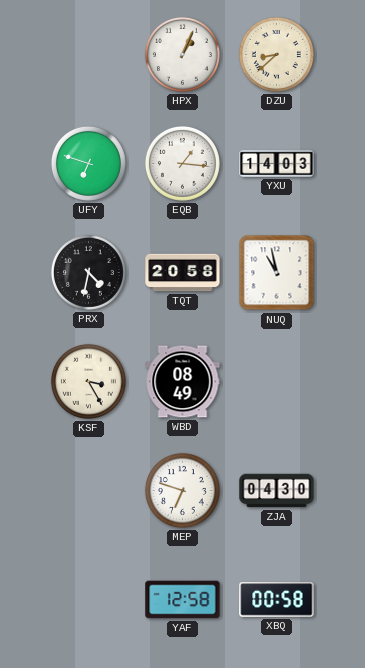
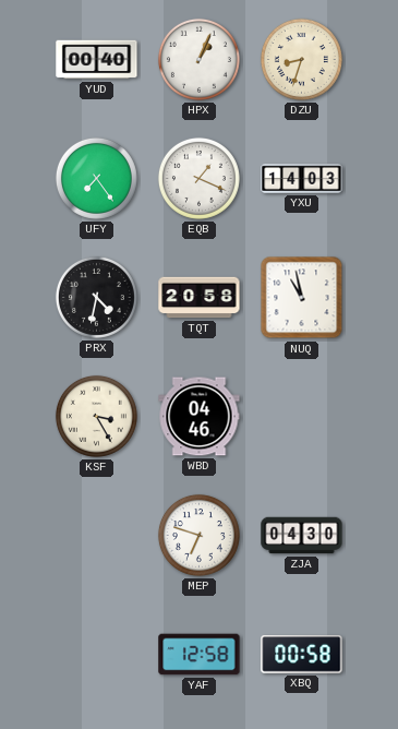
YUD: none -> 00:40
DZU: 8:38 -> 8:33
UFY: 6:48 -> 7:24
EQB: 1:16 -> 1:19
WBD: 08:49 -> 04:46
